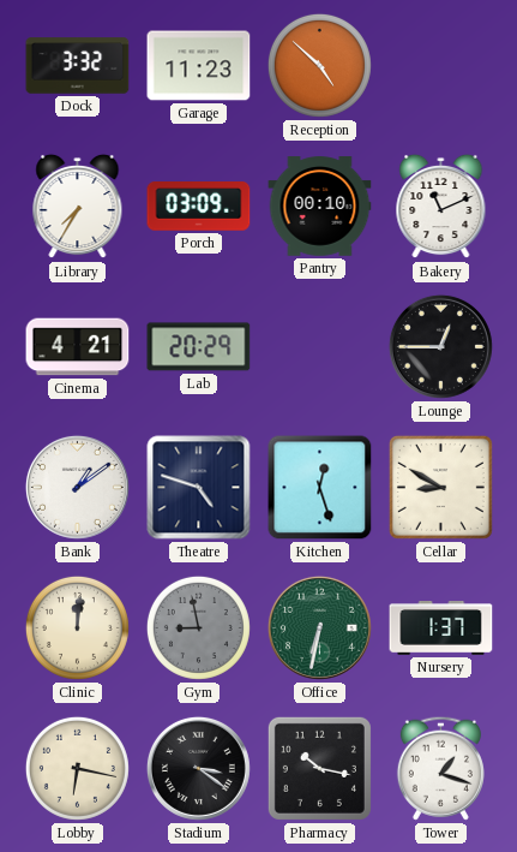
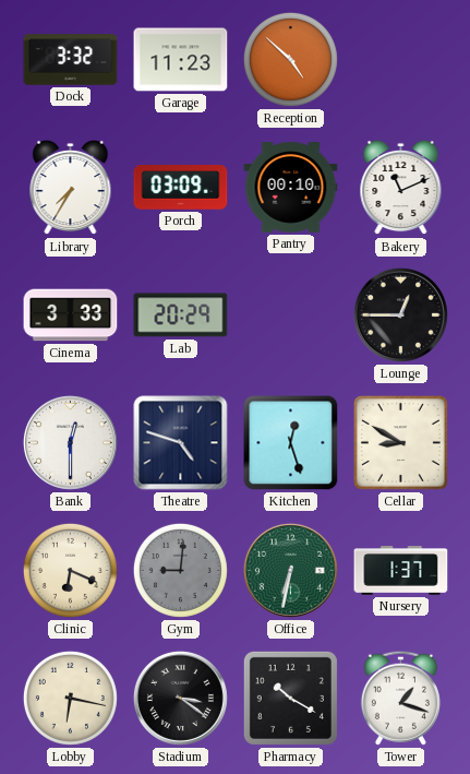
Cinema: 4:21 -> 3:33
Bank: 1:09 -> 12:30
Clinic: 12:01 -> 6:19
Gym: 8:58 -> 9:01
Pharmacy: 10:17 -> 10:20
